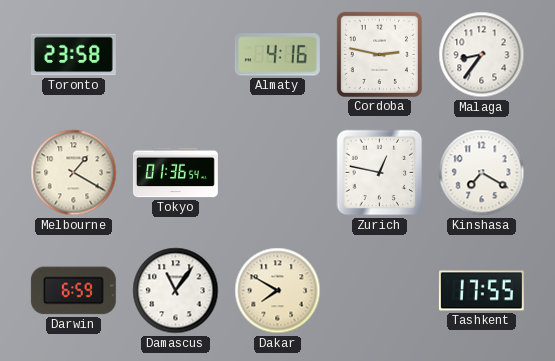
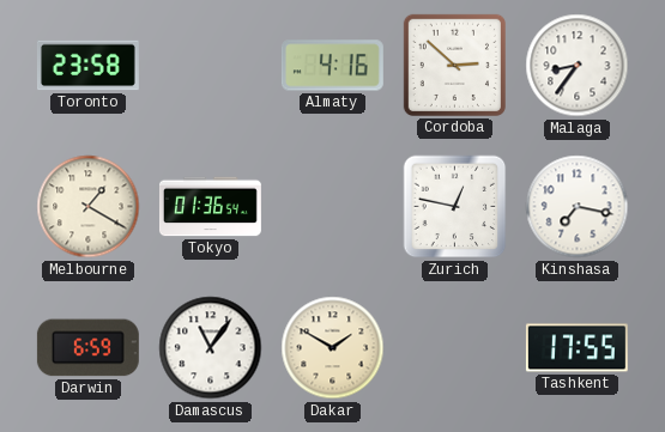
Cordoba: 2:47 -> 2:52
Kinshasa: 7:20 -> 7:17
Dakar: 7:50 -> 1:50
